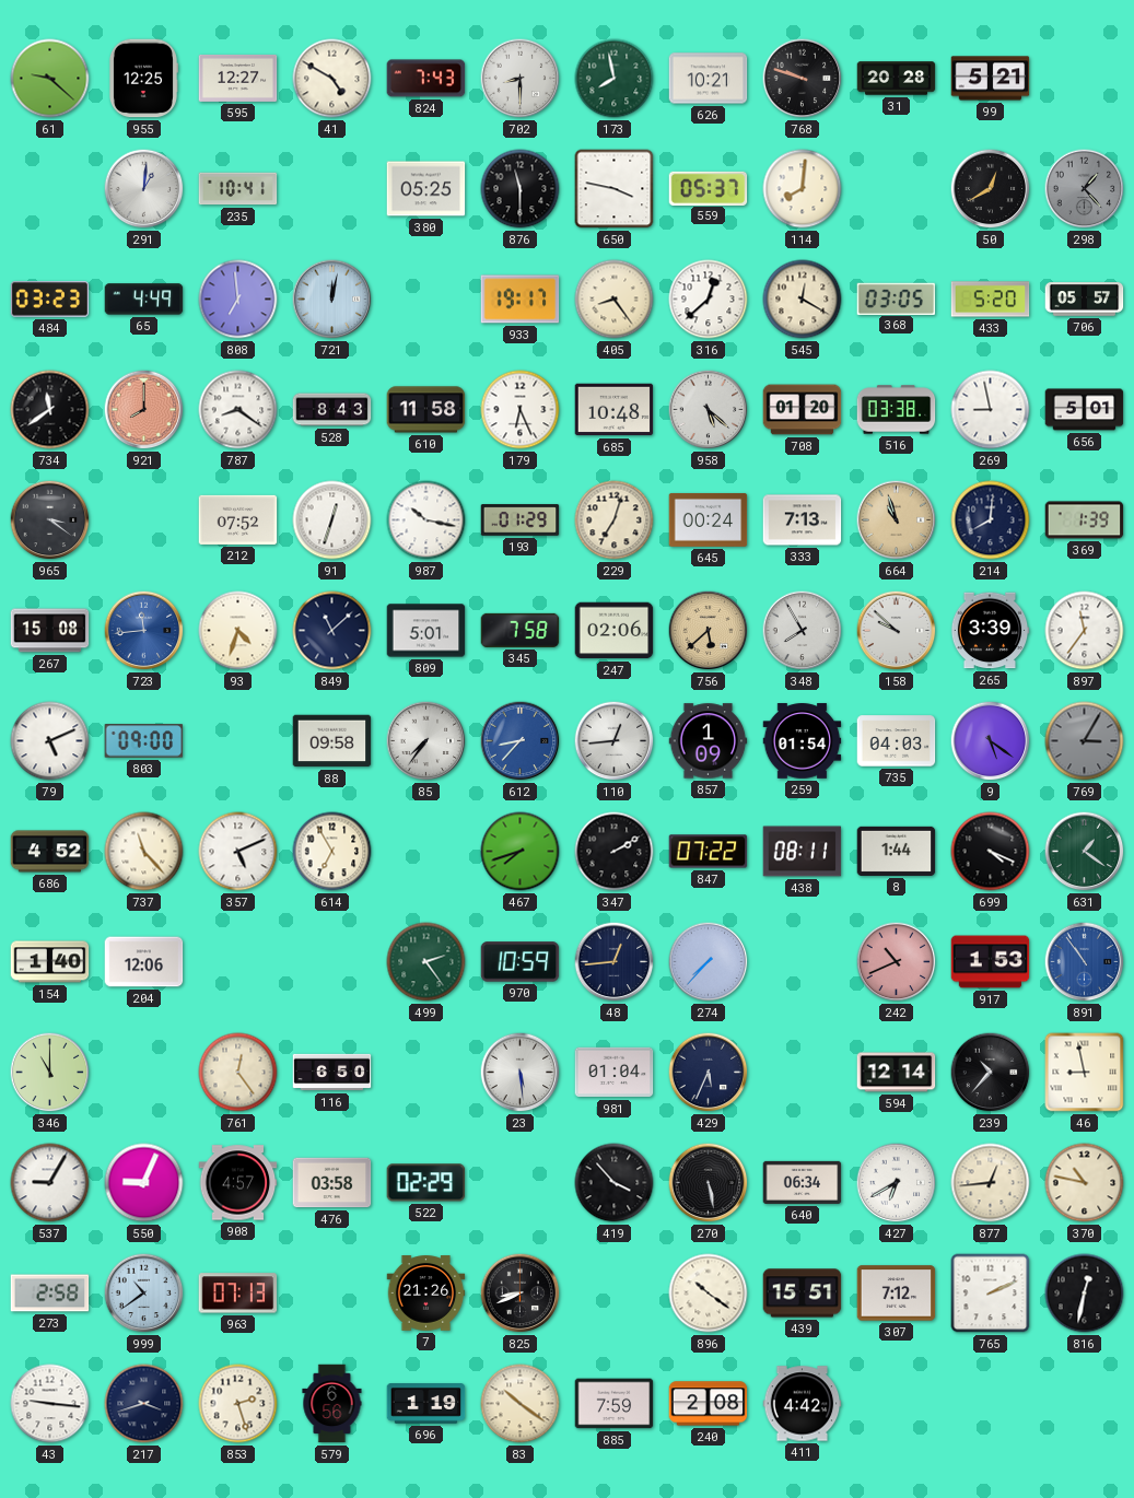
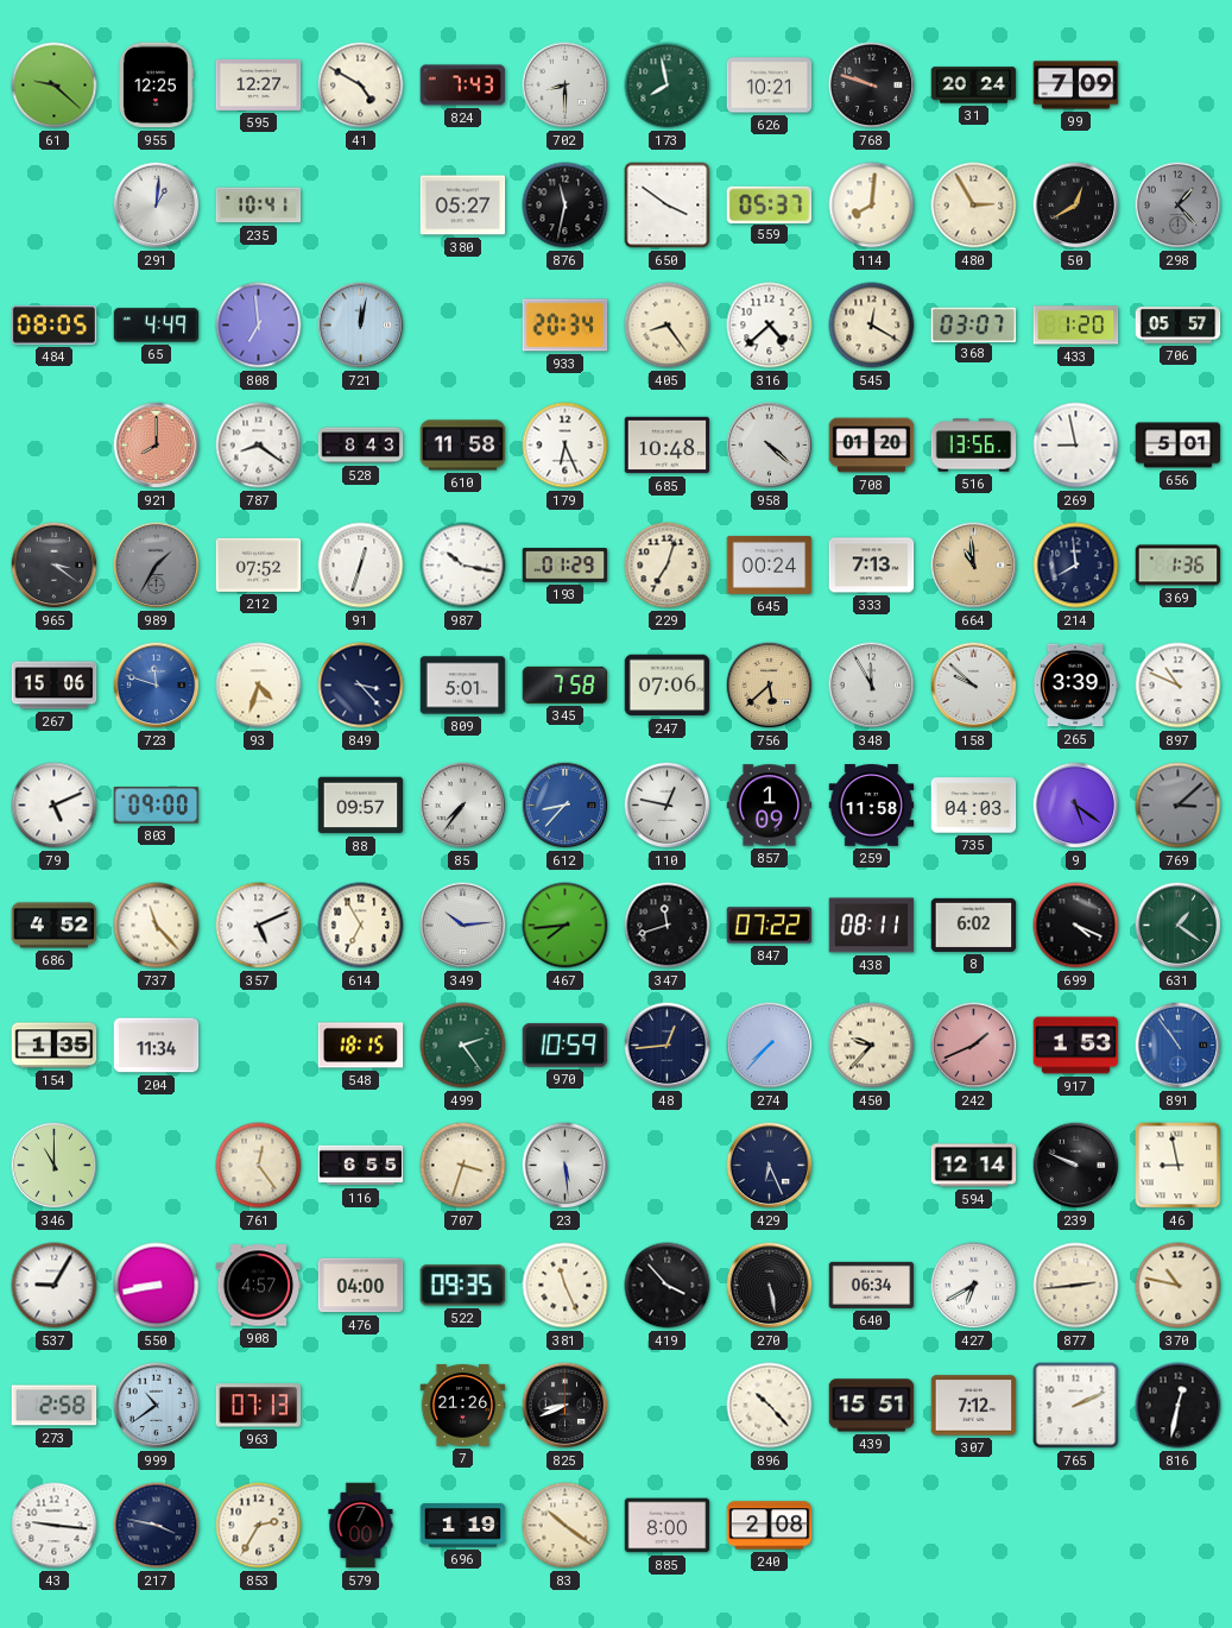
31: 20:28 -> 20:24
99: 5:21 -> 7:09
380: 05:25 -> 05:27
876: 11:30 -> 11:32
650: 3:47 -> 3:51
480: none -> 2:55
484: 03:23 -> 08:05
933: 19:17 -> 20:34
316: 12:38 -> 4:38
368: 03:05 -> 03:07
433: 5:20 -> 1:20
734: 11:39 -> none
958: 5:22 -> 4:22
516: 03:38 -> 13:56
989: none -> 1:35
664: 10:57 -> 10:59
214: 8:01 -> 7:59
369: 1:39 -> 1:36
267: 15:08 -> 15:06
723: 11:44 -> 11:48
849: 11:08 -> 3:23
247: 02:06 -> 07:06
348: 7:55 -> 11:55
897: 11:36 -> 10:49
88: 09:58 -> 09:57
110: 12:44 -> 12:47
259: 01:54 -> 11:58
769: 3:05 -> 3:08
349: none -> 10:14
467: 7:42 -> 7:44
347: 2:10 -> 11:42
8: 1:44 -> 6:02
154: 1:40 -> 1:35
204: 12:06 -> 11:34
548: none -> 18:15
450: none -> 9:37
242: 10:41 -> 1:41
116: 6:50 -> 6:55
707: none -> 3:33
981: 01:04 -> none
429: 5:34 -> 6:26
239: 10:37 -> 9:49
550: 9:04 -> 8:43
476: 03:58 -> 04:00
522: 02:29 -> 09:35
381: none -> 11:26
877: 12:44 -> 2:44
896: 10:21 -> 10:23
217: 3:42 -> 3:47
853: 2:27 -> 2:35
579: 6:56 -> 7:00
885: 7:59 -> 8:00
411: 4:42 -> none
